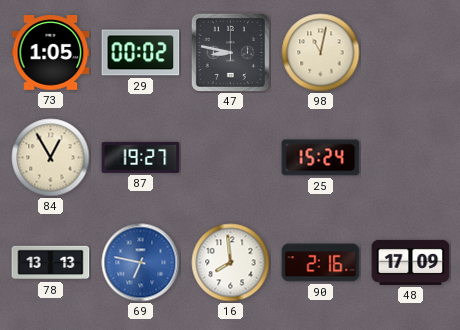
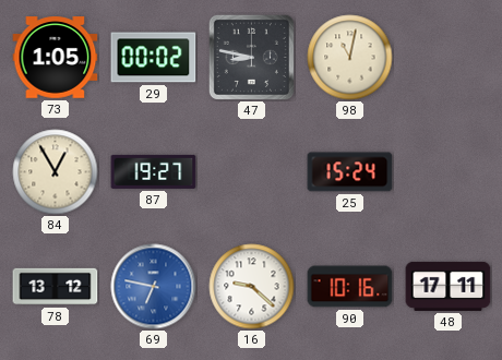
78: 13:13 -> 13:12
16: 7:59 -> 9:22
90: 2:16 -> 10:16
48: 17:09 -> 17:11
